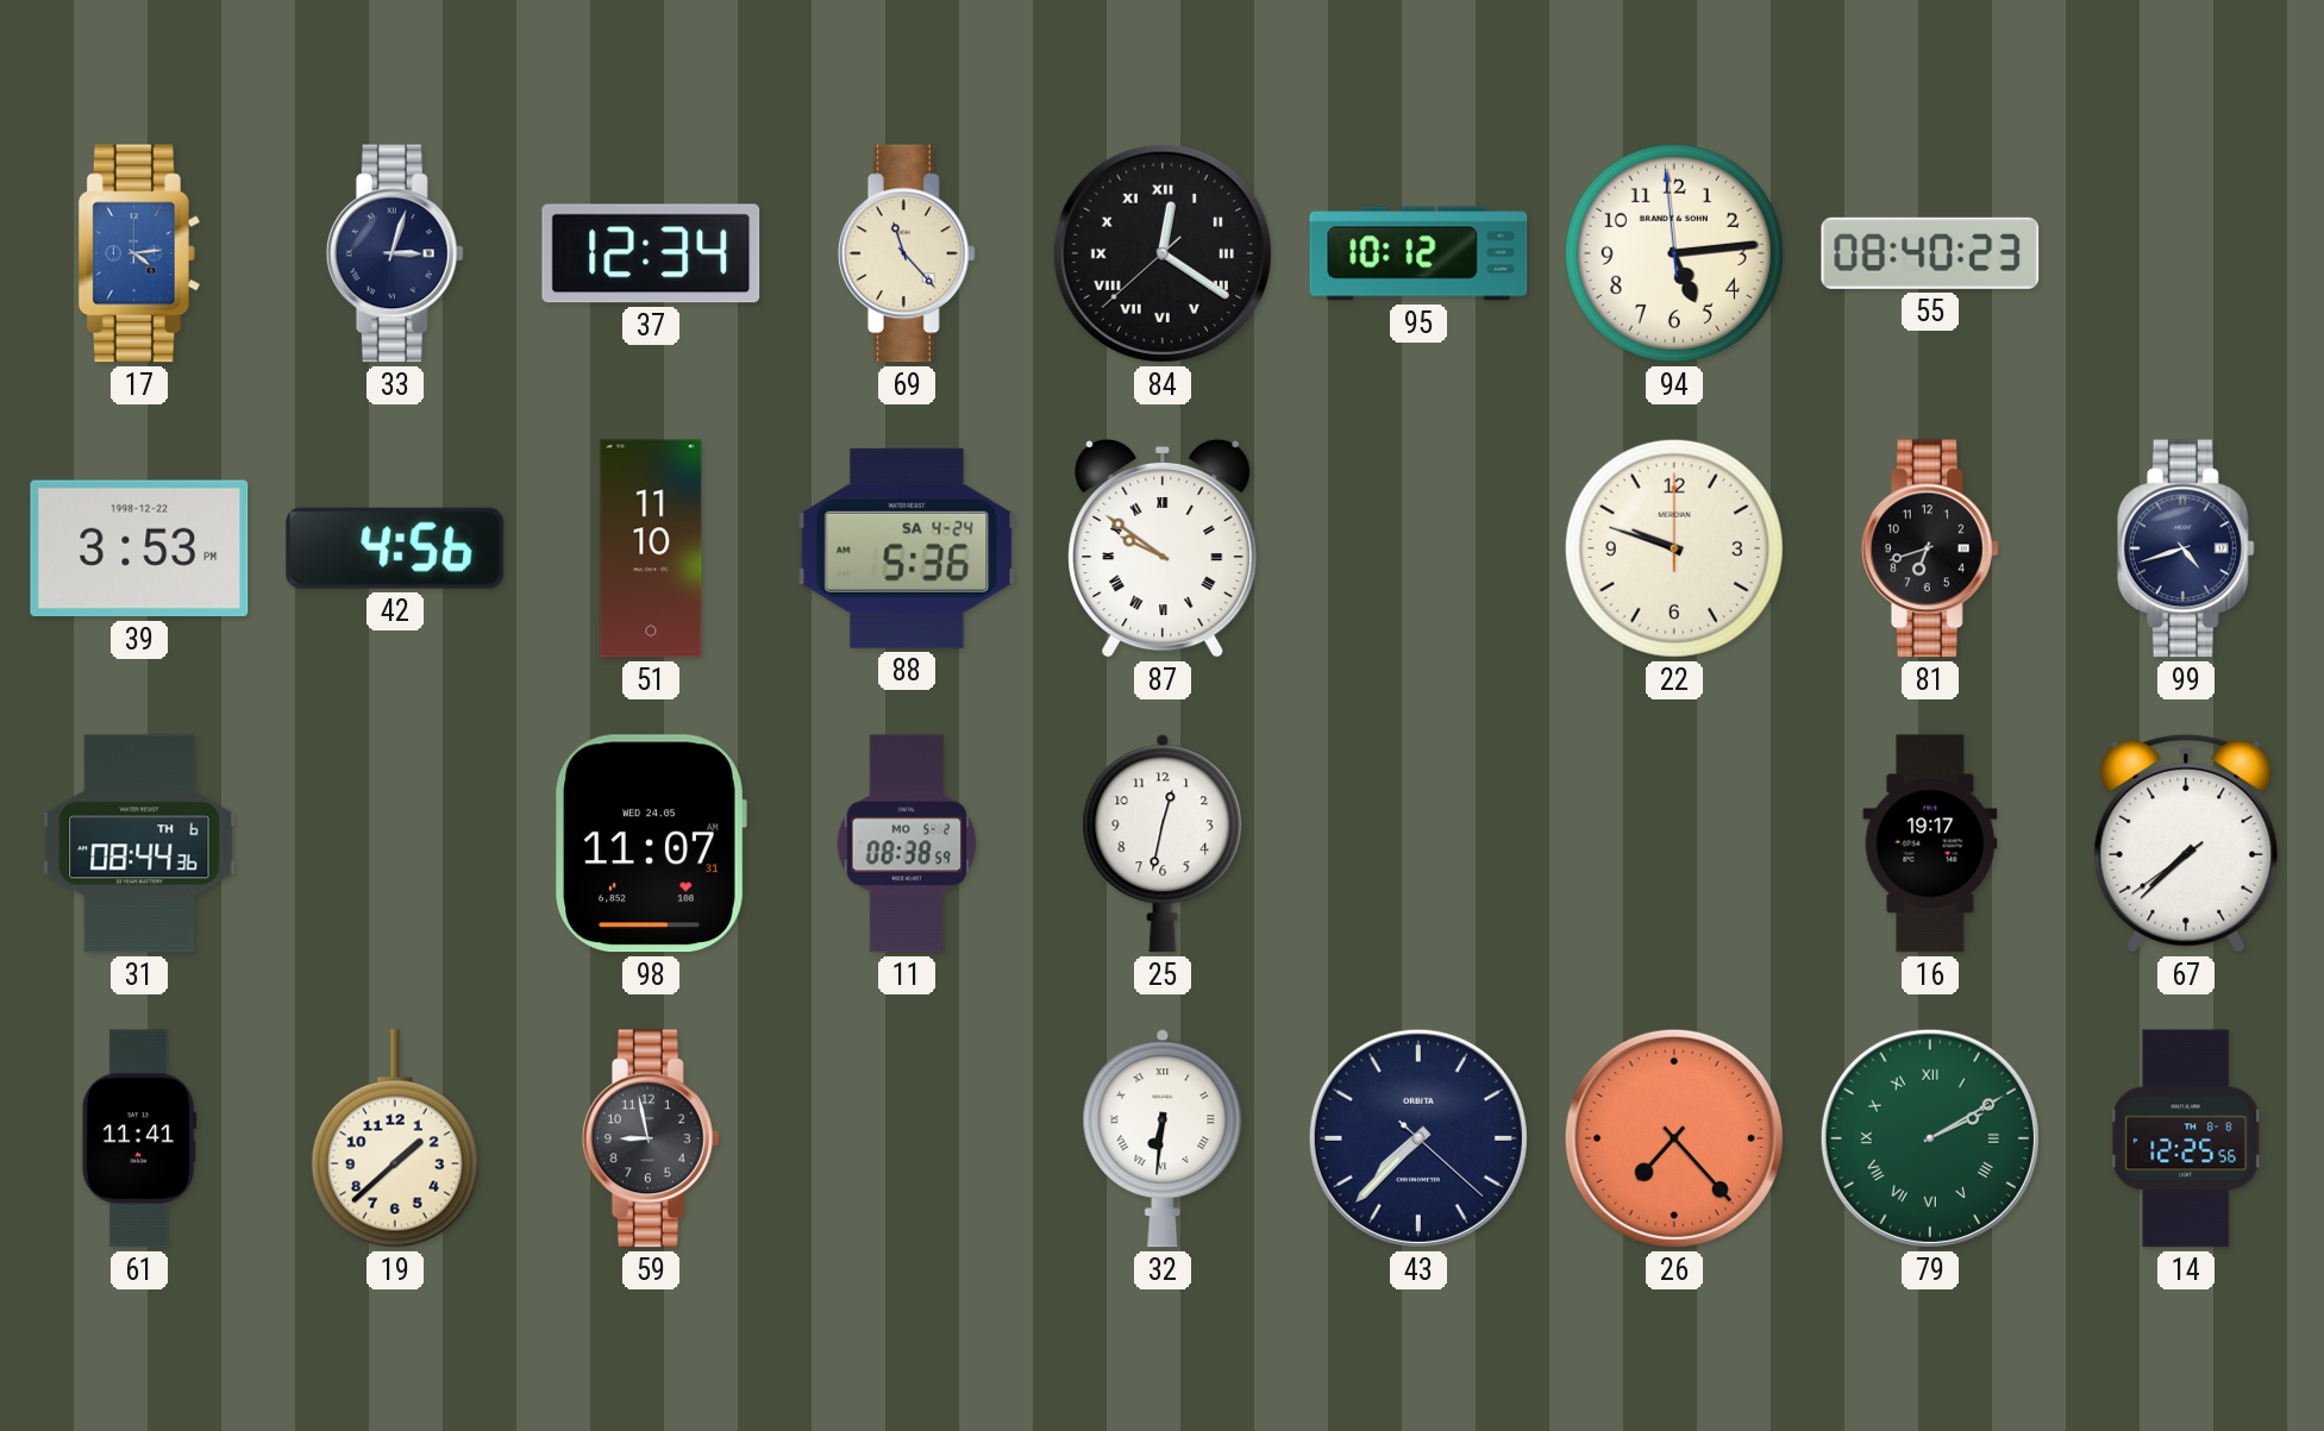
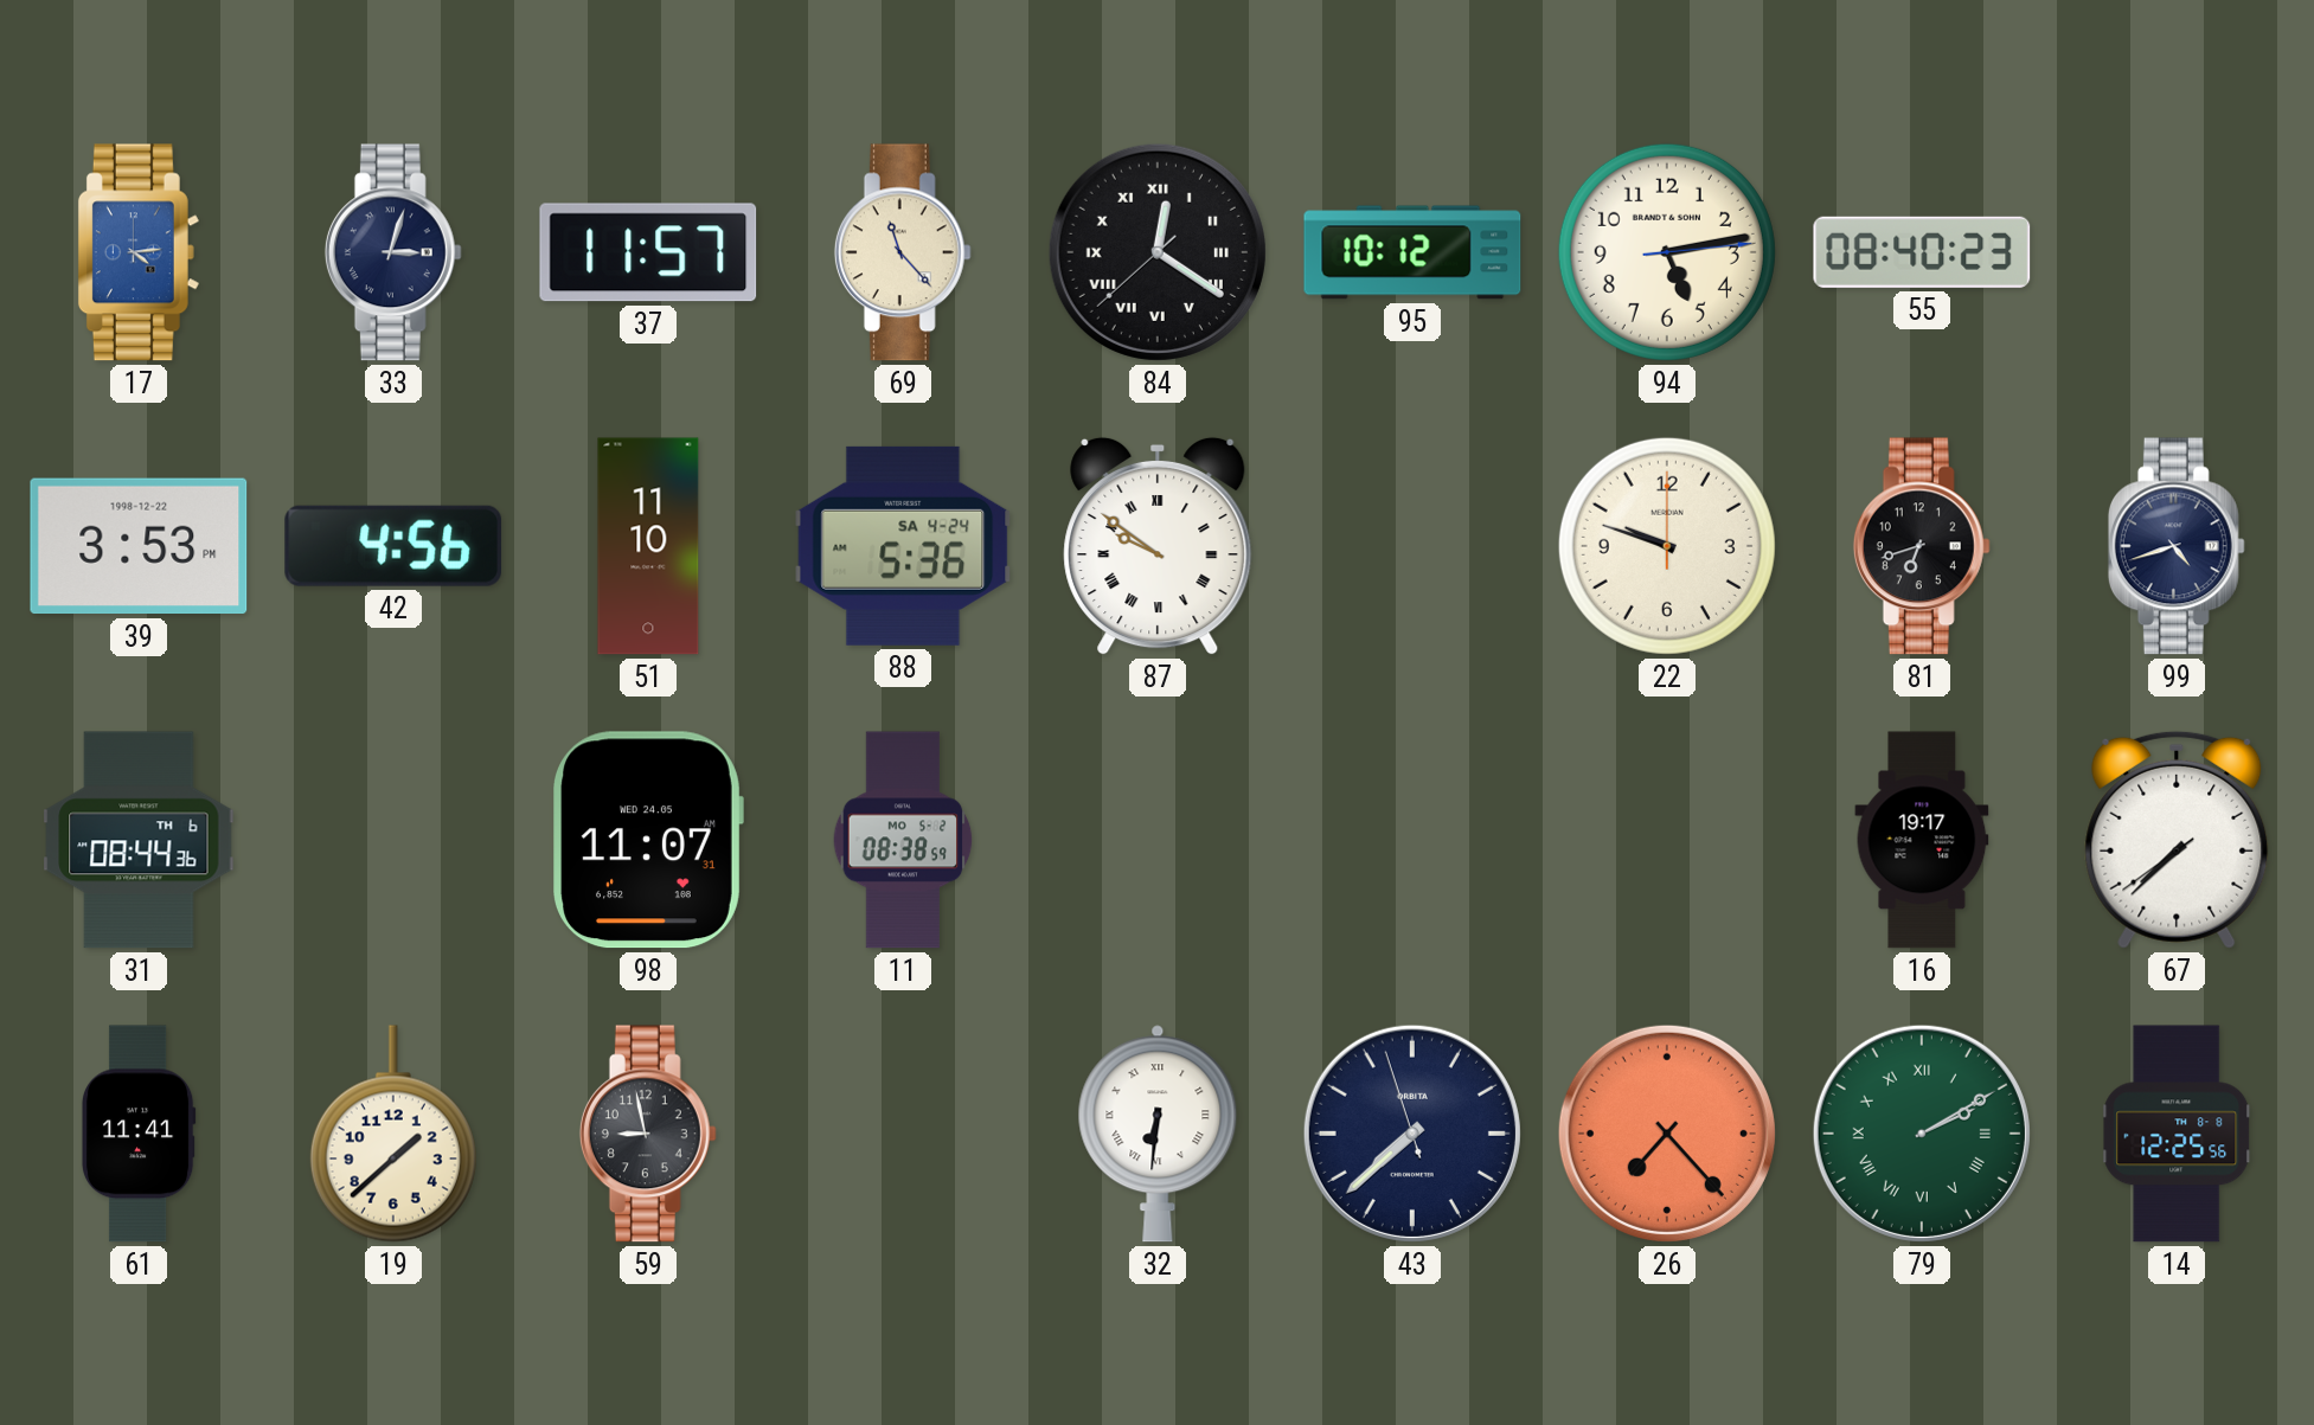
37: 12:34 -> 11:57
94: 5:13:59 -> 5:13:14
25: 12:32 -> none
43: 7:37:22 -> 7:37:57
